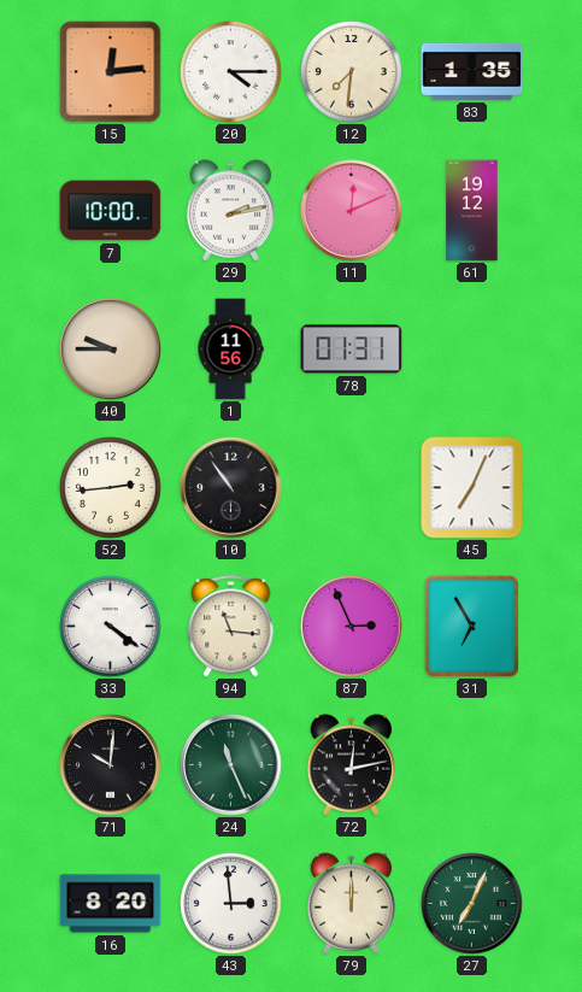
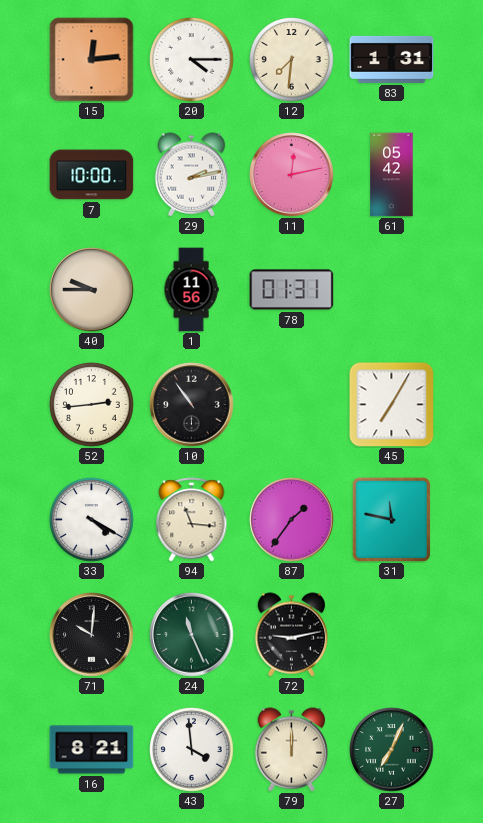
83: 1:35 -> 1:31
11: 12:11 -> 12:13
61: 19:12 -> 05:42
45: 7:04 -> 7:05
33: 4:21 -> 4:20
87: 2:56 -> 1:36
31: 6:55 -> 11:47
72: 12:13 -> 9:13
16: 8:20 -> 8:21
43: 2:59 -> 3:59
